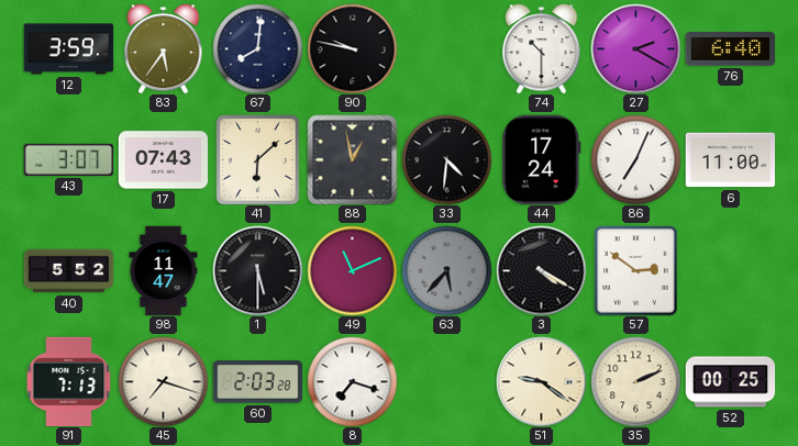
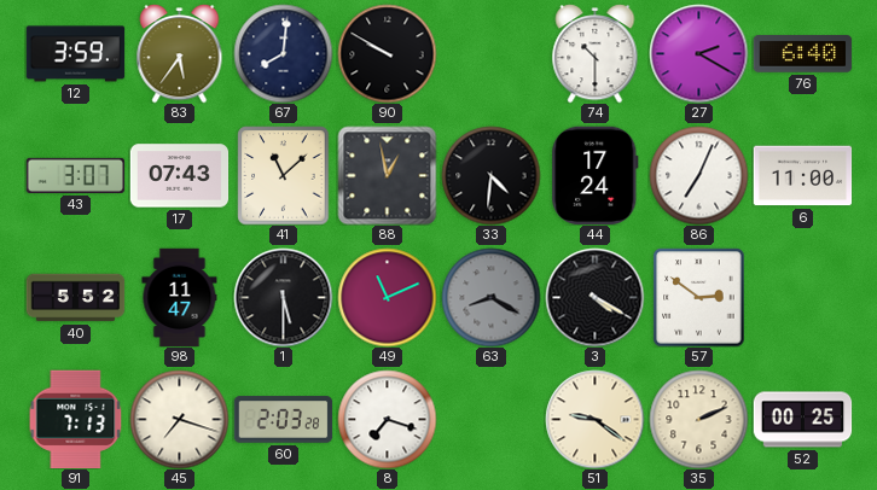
90: 9:47 -> 9:50
41: 6:08 -> 11:08
63: 5:37 -> 8:20
